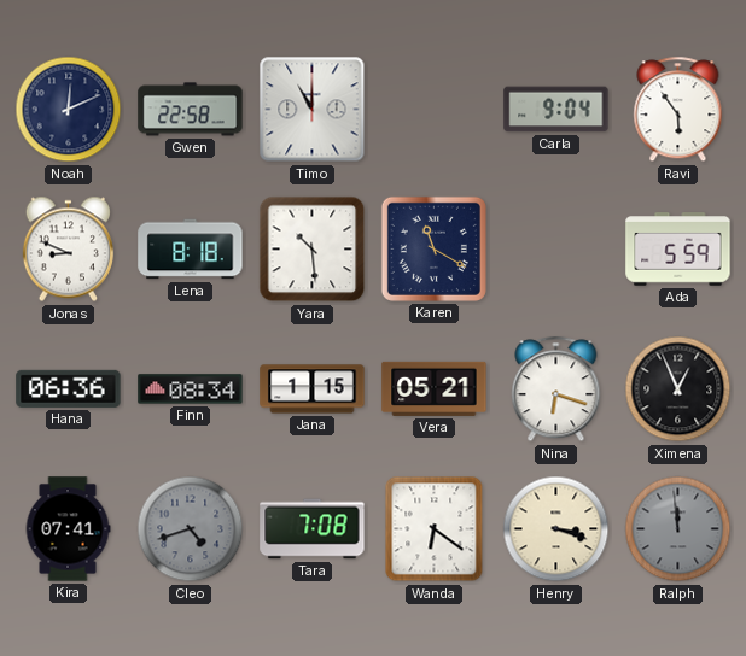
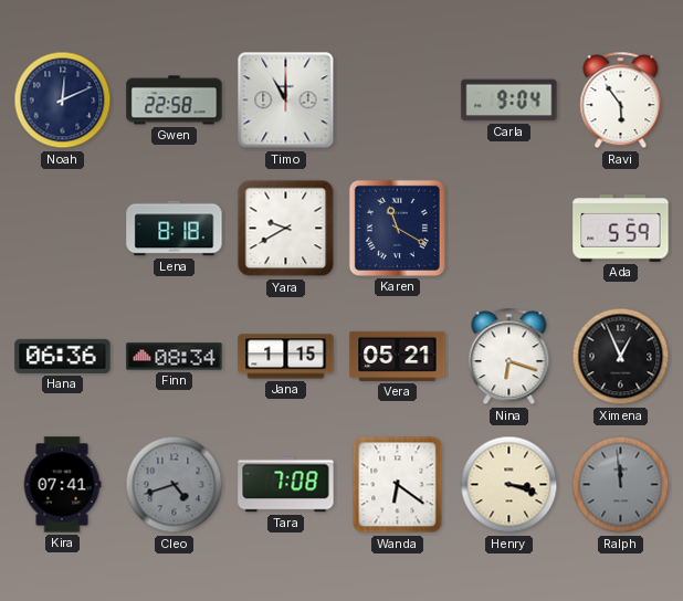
Jonas: 8:49 -> none
Yara: 10:29 -> 9:40
